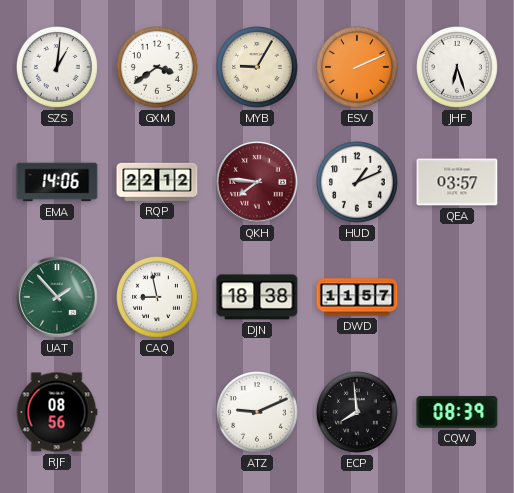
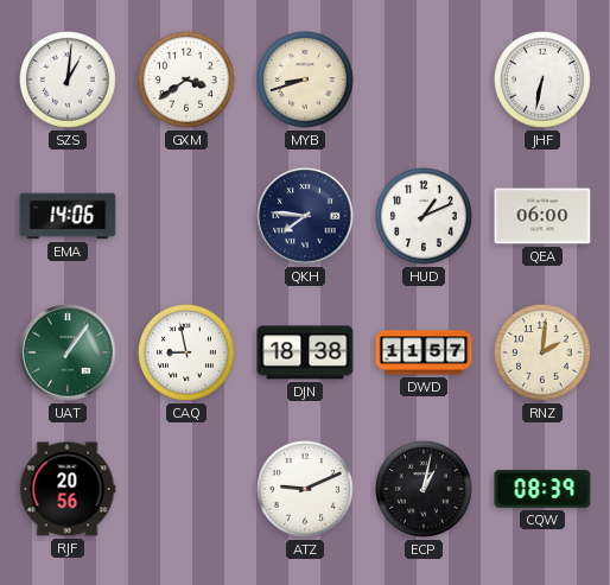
MYB: 9:05 -> 8:42
ESV: 2:11 -> none
JHF: 6:27 -> 6:32
RQP: 22:12 -> none
QKH dial: burgundy -> navy
QEA: 03:57 -> 06:00
UAT: 1:53 -> 1:06
RNZ: none -> 2:01
RJF: 08:56 -> 20:56
ECP: 7:59 -> 1:02
